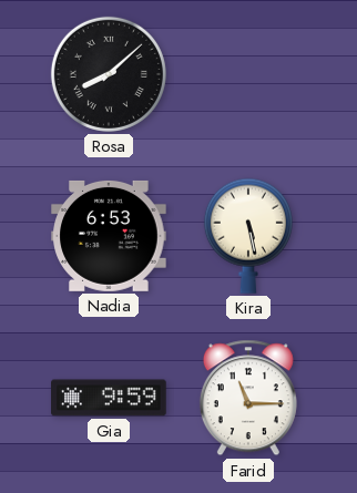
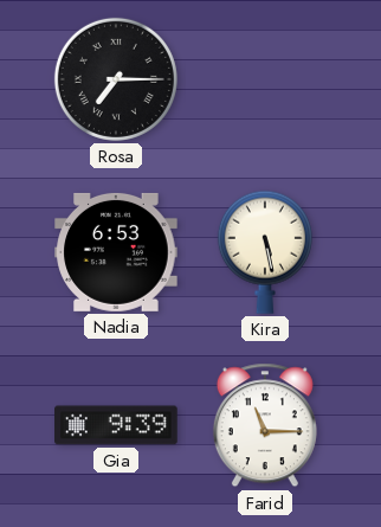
Rosa: 8:08 -> 7:15
Gia: 9:59 -> 9:39
